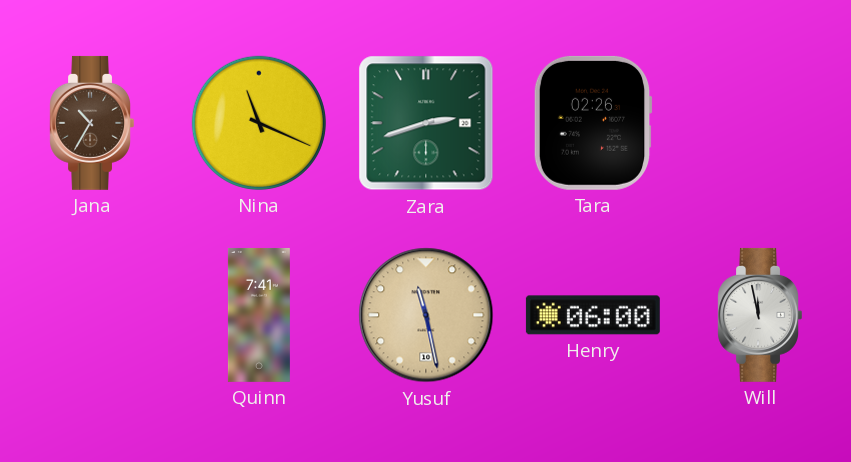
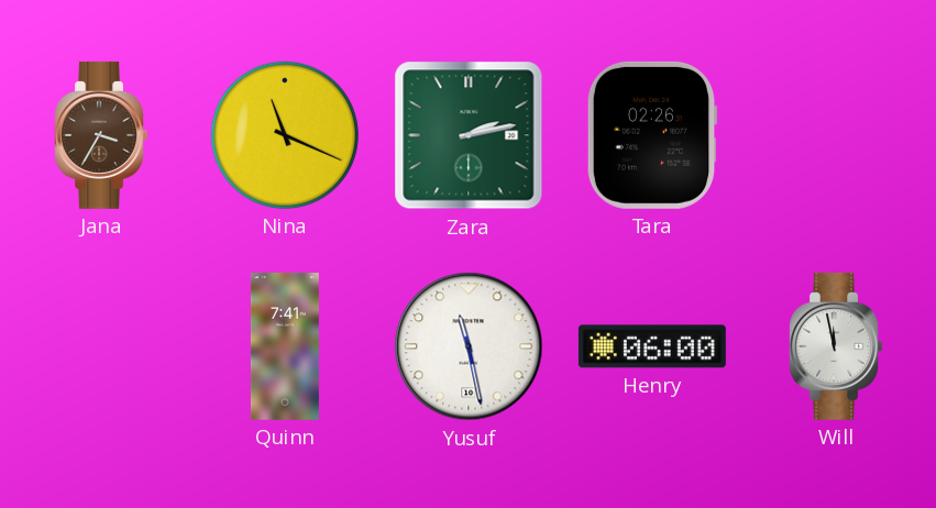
Jana: 10:35 -> 3:35
Zara: 2:42 -> 2:13
Yusuf dial: champagne -> white
